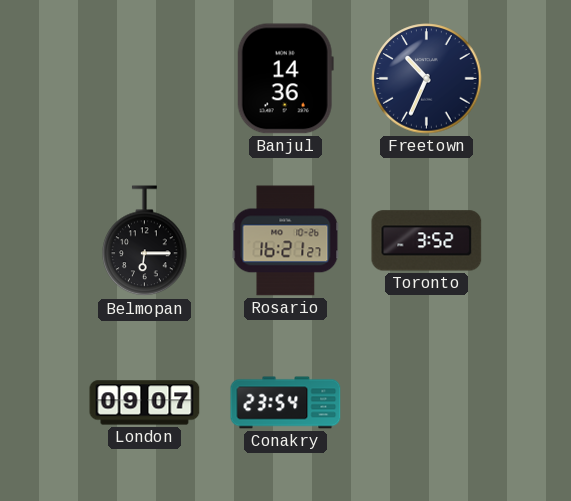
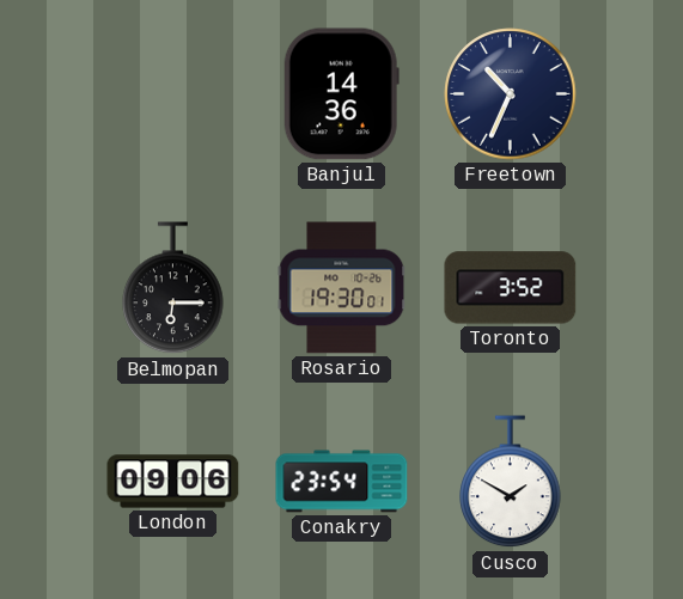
Rosario: 16:21 -> 19:30
London: 09:07 -> 09:06
Cusco: none -> 1:50
